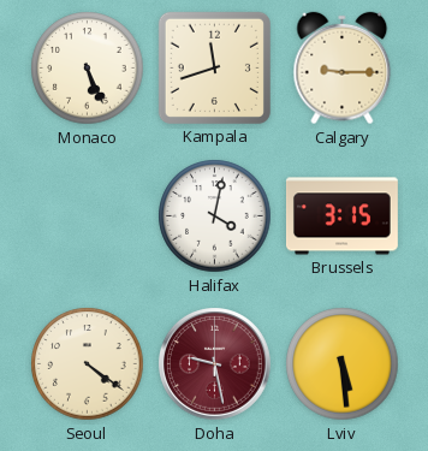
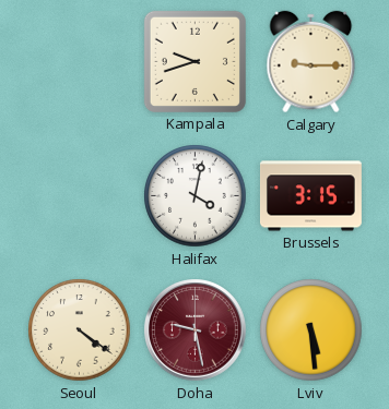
Monaco: 5:26 -> none
Kampala: 11:42 -> 9:42
